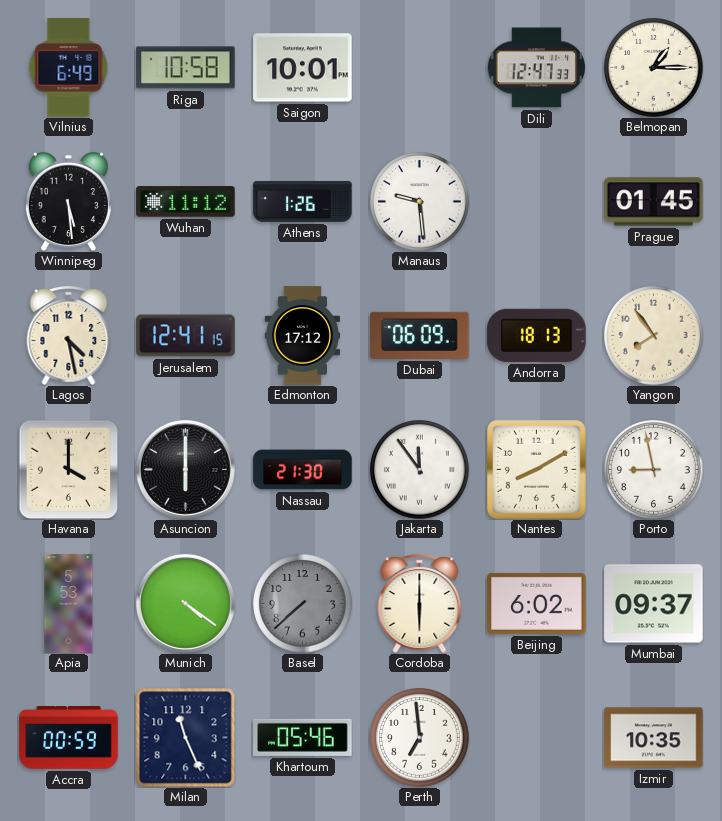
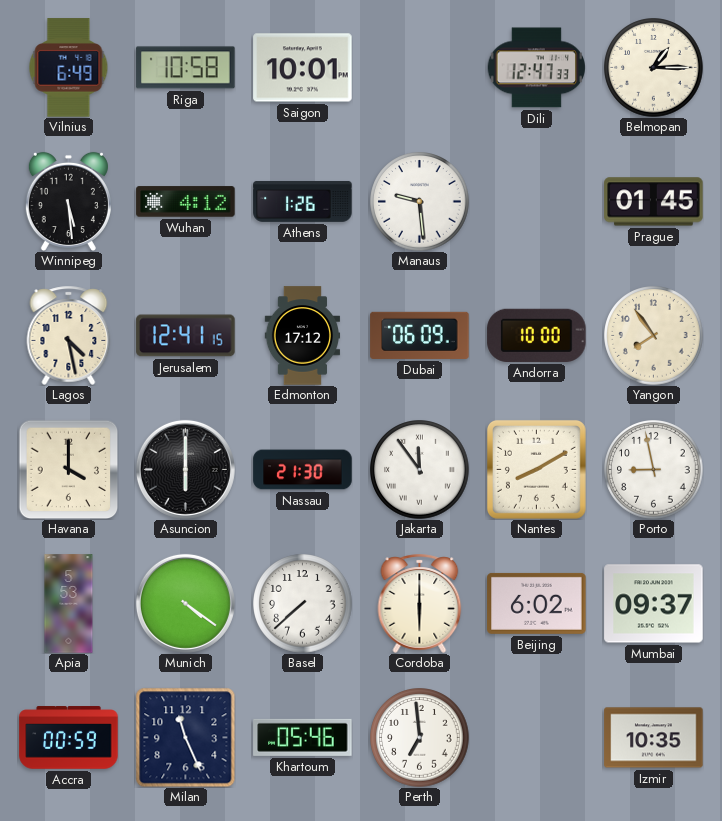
Wuhan: 11:12 -> 4:12
Andorra: 18:13 -> 10:00
Basel dial: grey -> white
